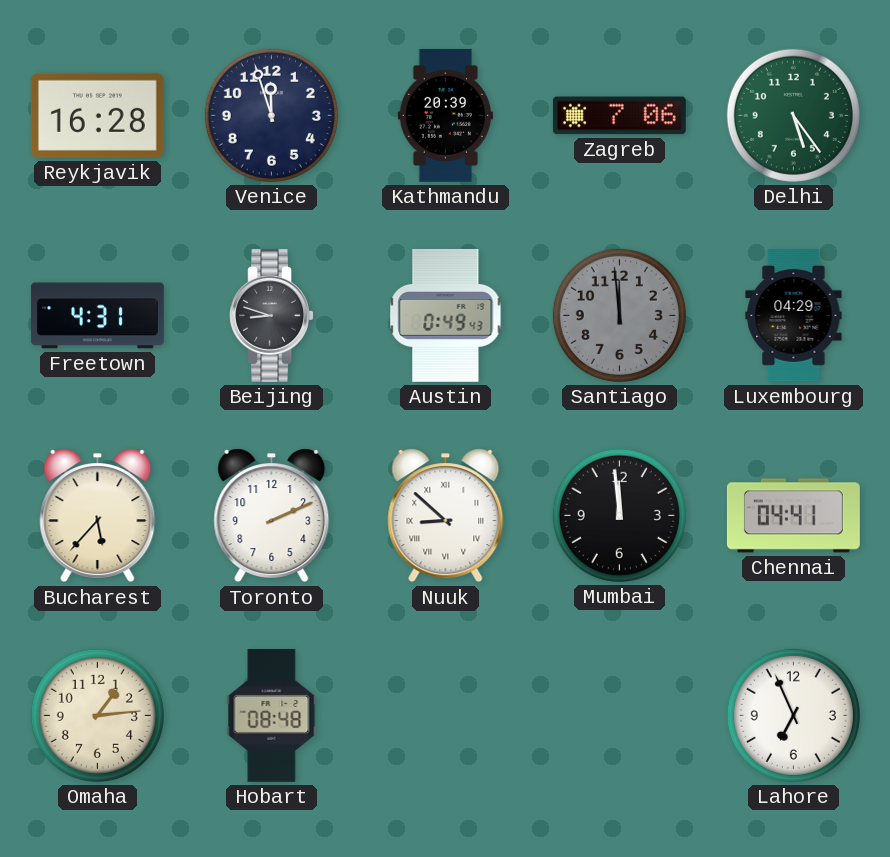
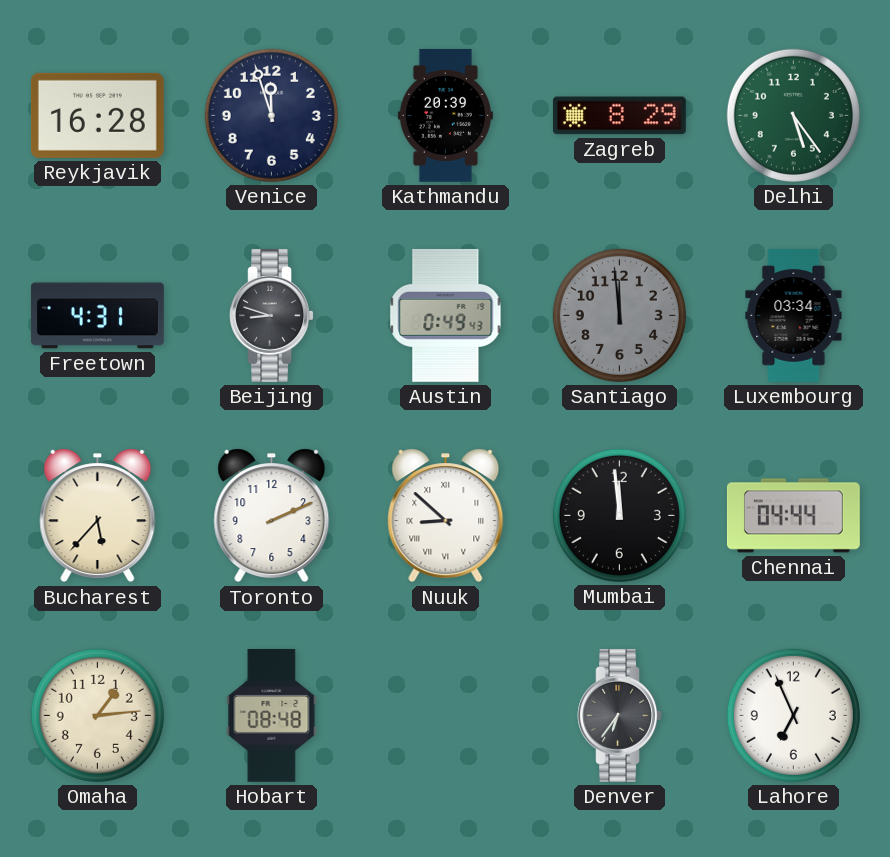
Zagreb: 7:06 -> 8:29
Luxembourg: 04:29 -> 03:34
Chennai: 04:41 -> 04:44
Denver: none -> 6:36
